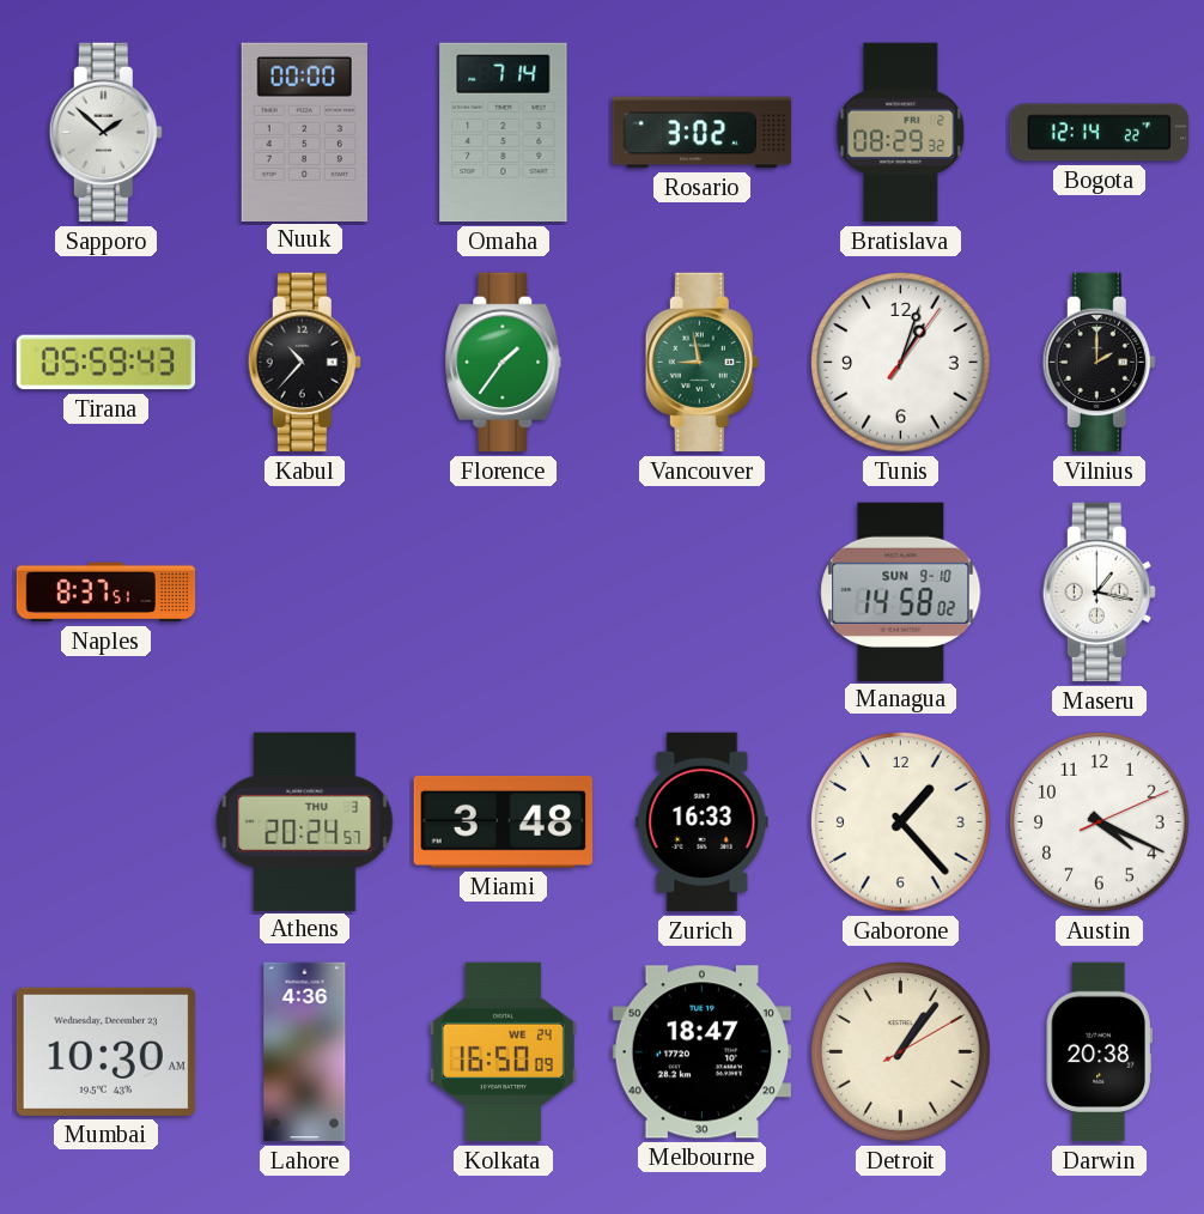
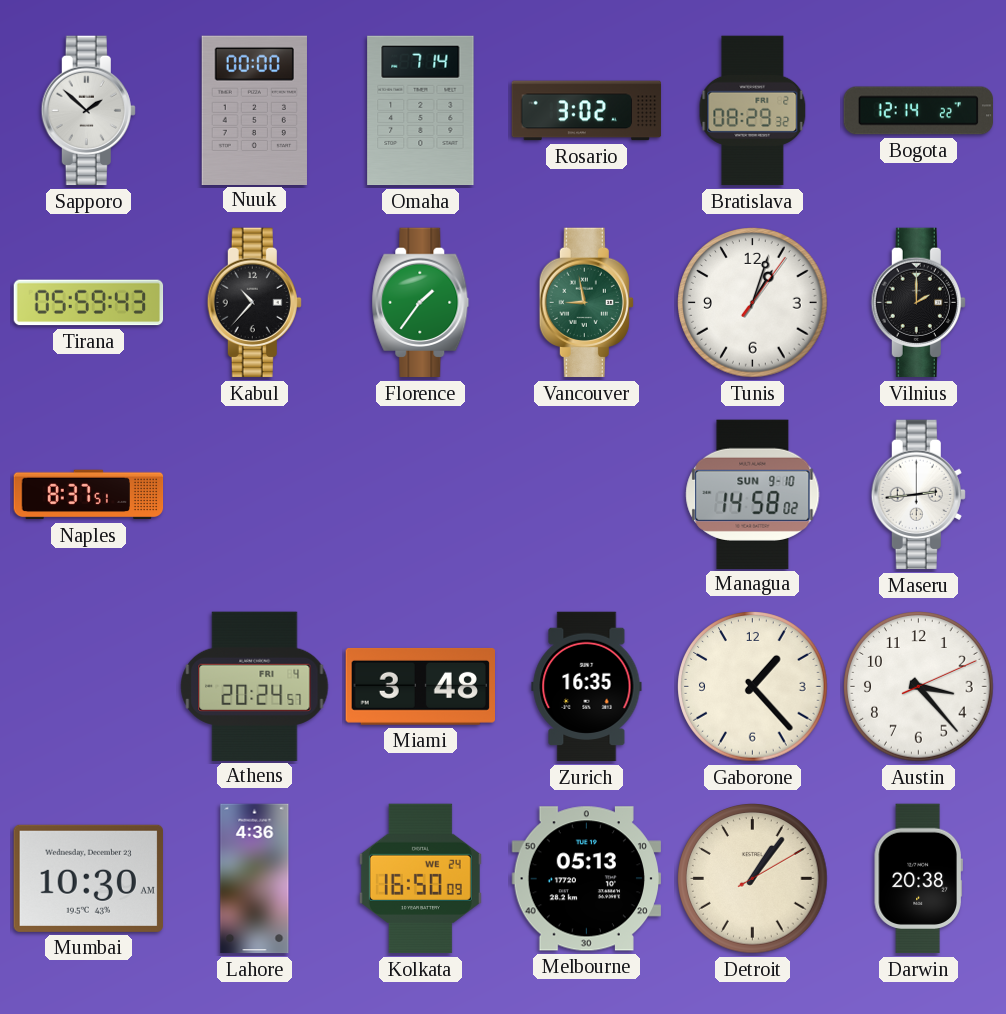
Maseru: 1:17 -> 2:44
Athens date: THU 3 -> FRI 4
Zurich: 16:33 -> 16:35
Austin: 4:19 -> 3:23
Melbourne: 18:47 -> 05:13
